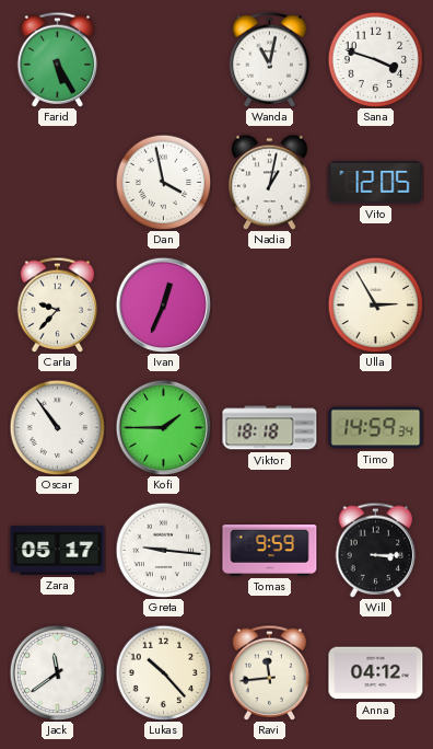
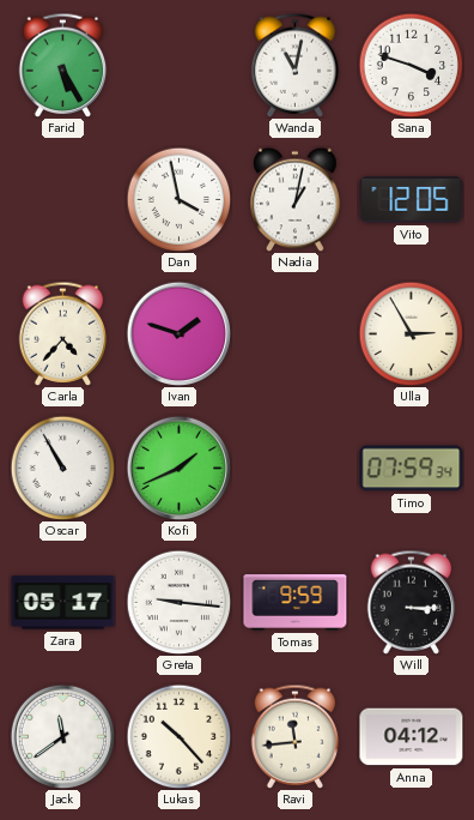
Carla: 9:37 -> 4:37
Ivan: 12:34 -> 1:48
Oscar: 10:54 -> 10:55
Kofi: 1:45 -> 1:41
Viktor: 18:18 -> none
Timo: 14:59 -> 07:59
